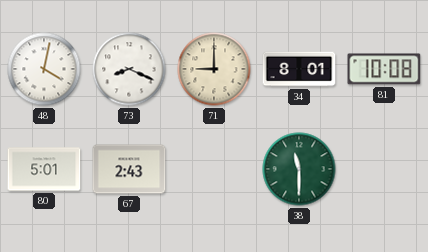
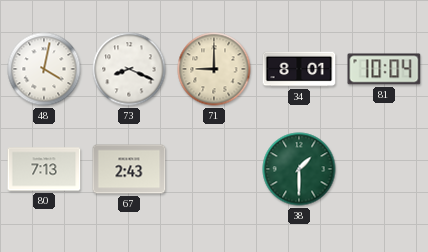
81: 10:08 -> 10:04
80: 5:01 -> 7:13
38: 11:30 -> 1:30
